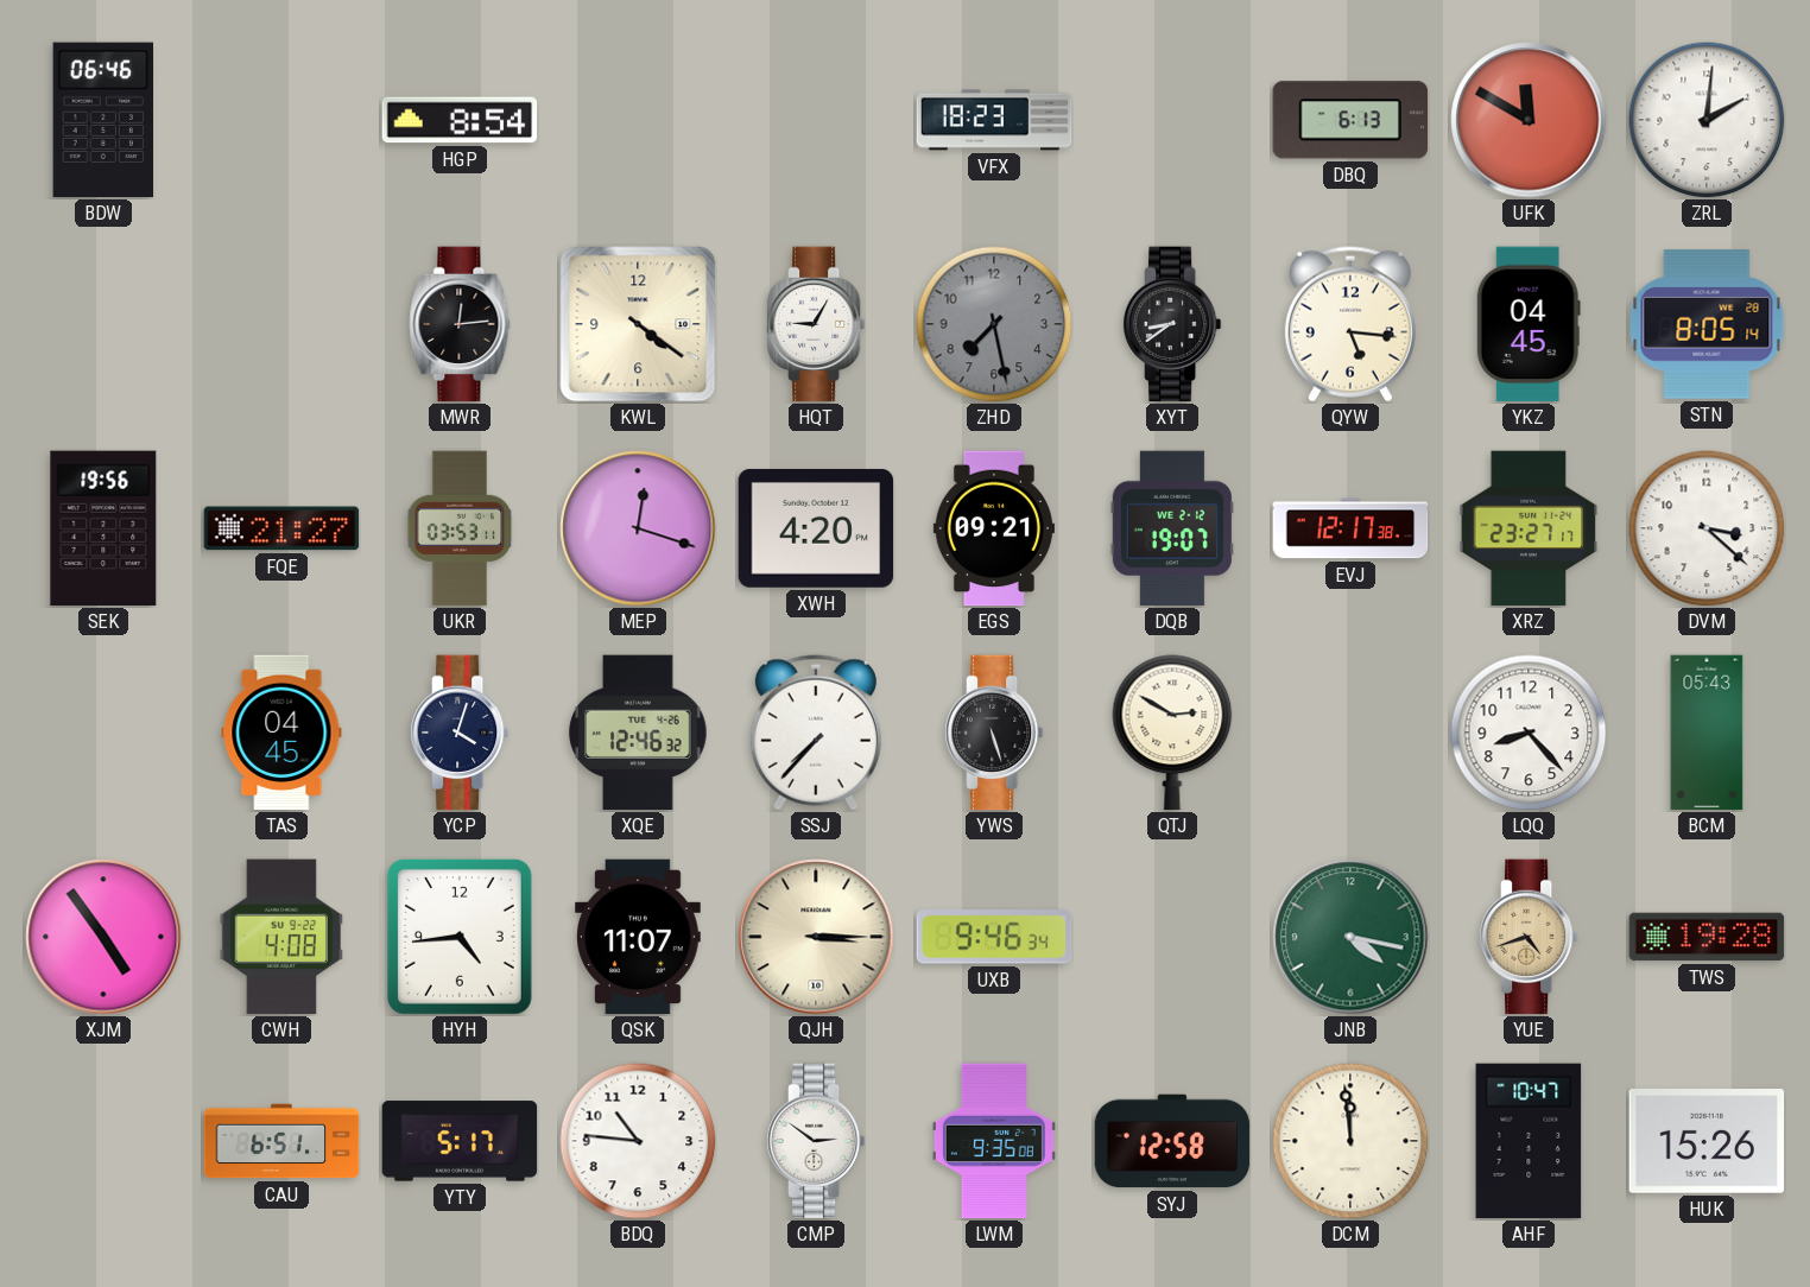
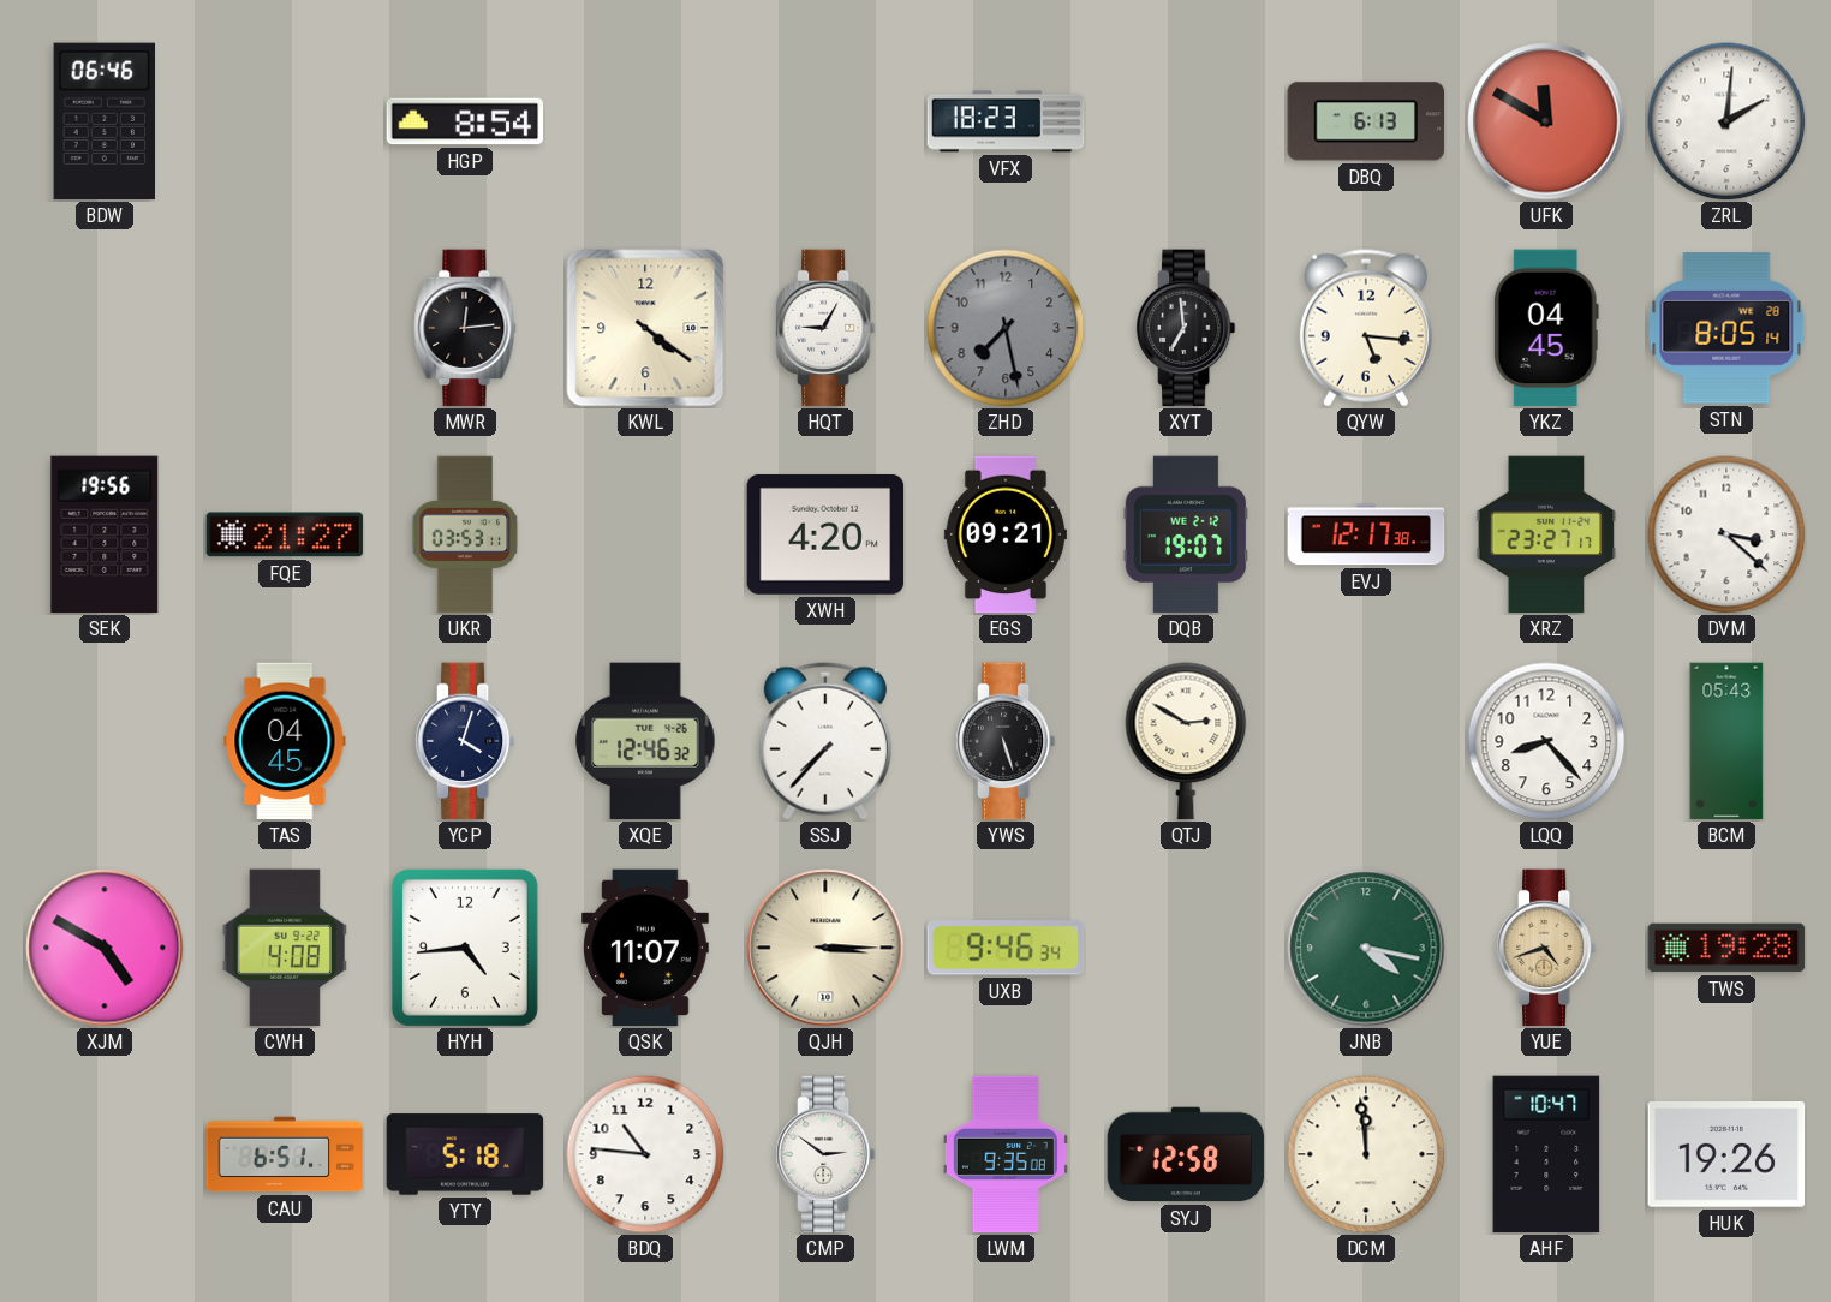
XYT: 8:39 -> 6:59
MEP: 12:18 -> none
XJM: 4:54 -> 4:50
YTY: 5:17 -> 5:18
HUK: 15:26 -> 19:26
